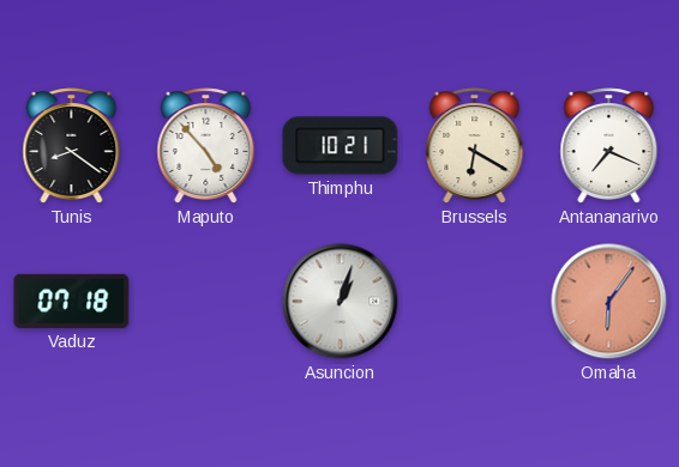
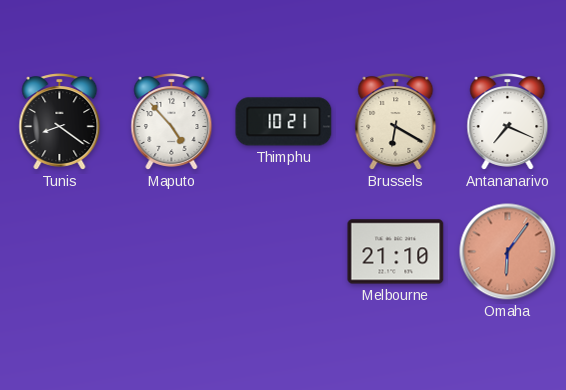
Vaduz: 07:18 -> none
Asuncion: 1:03 -> none
Melbourne: none -> 21:10
